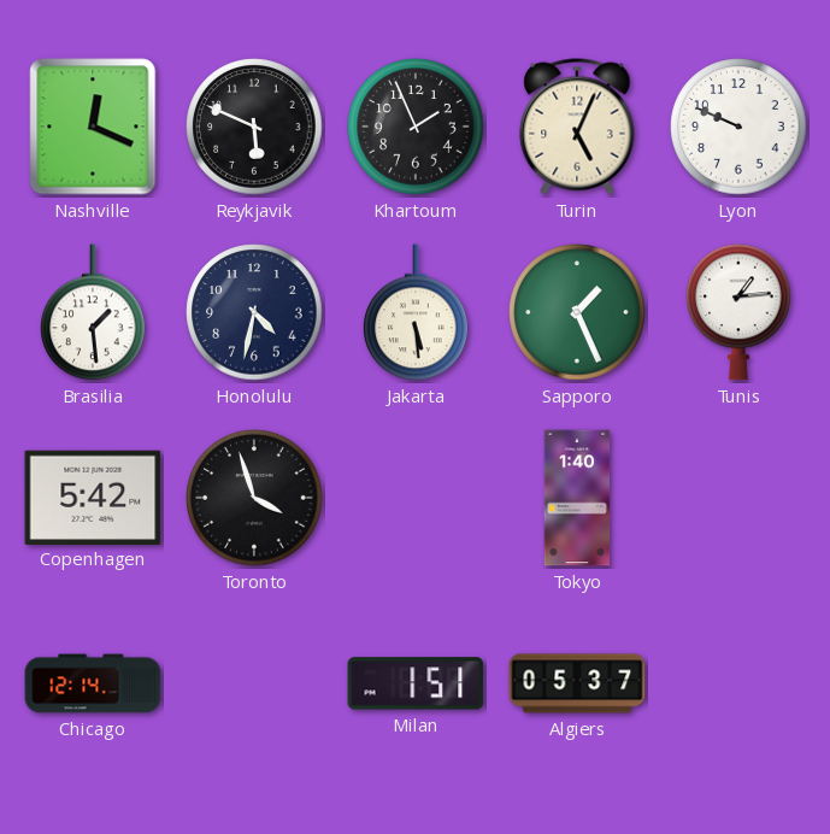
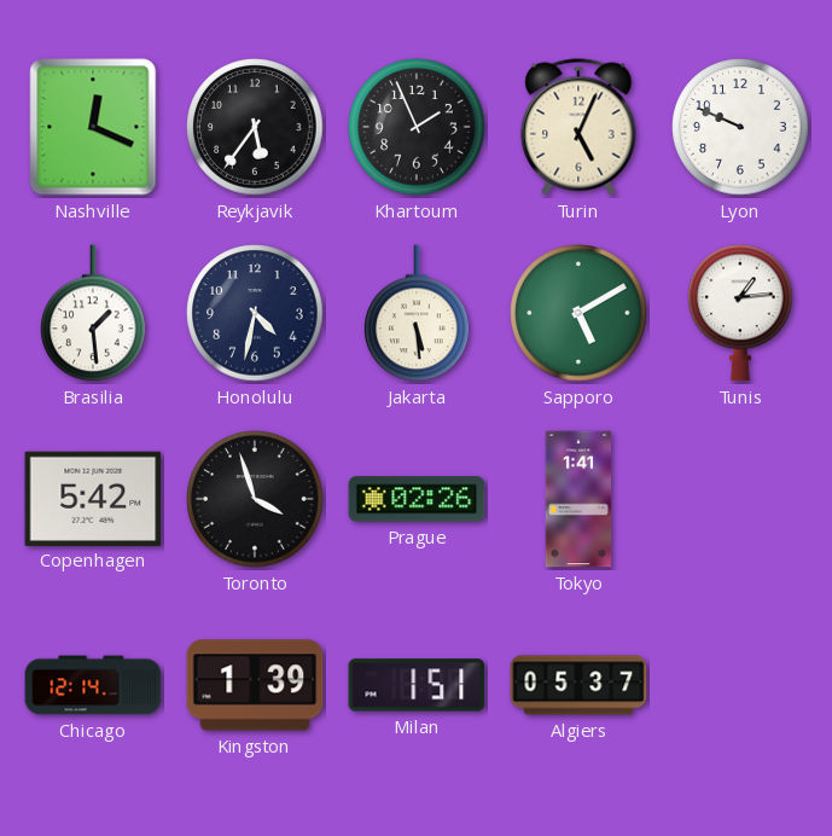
Reykjavik: 5:49 -> 5:36
Sapporo: 1:26 -> 5:10
Prague: none -> 02:26
Tokyo: 1:40 -> 1:41
Kingston: none -> 1:39
